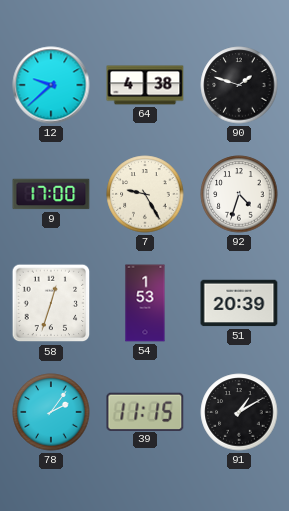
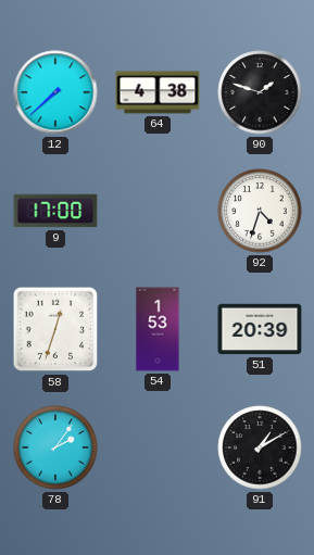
12: 9:38 -> 7:38
7: 9:25 -> none
39: 11:15 -> none
